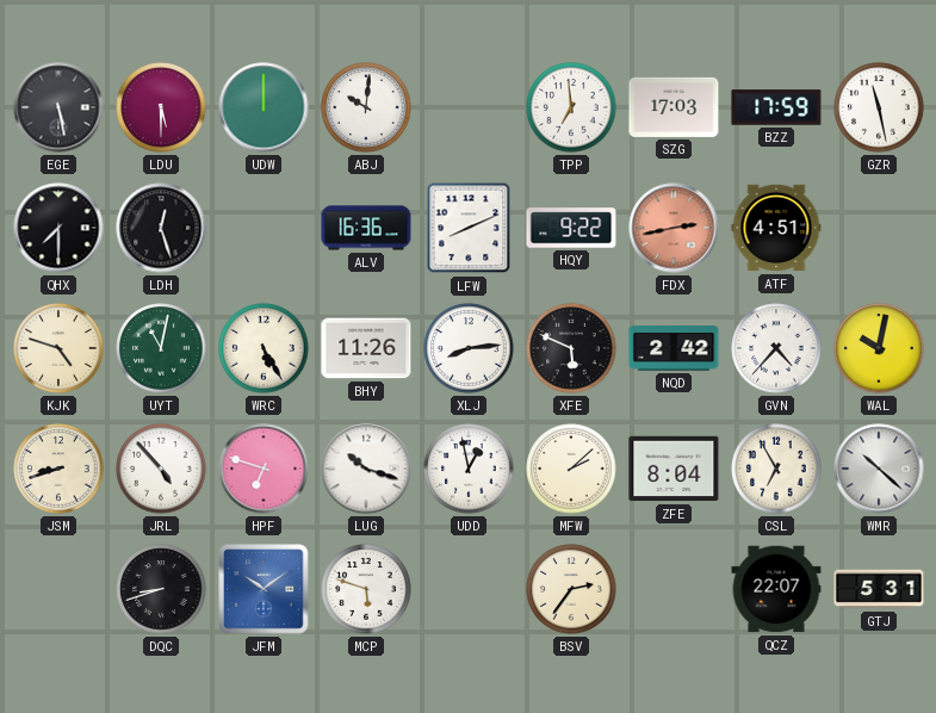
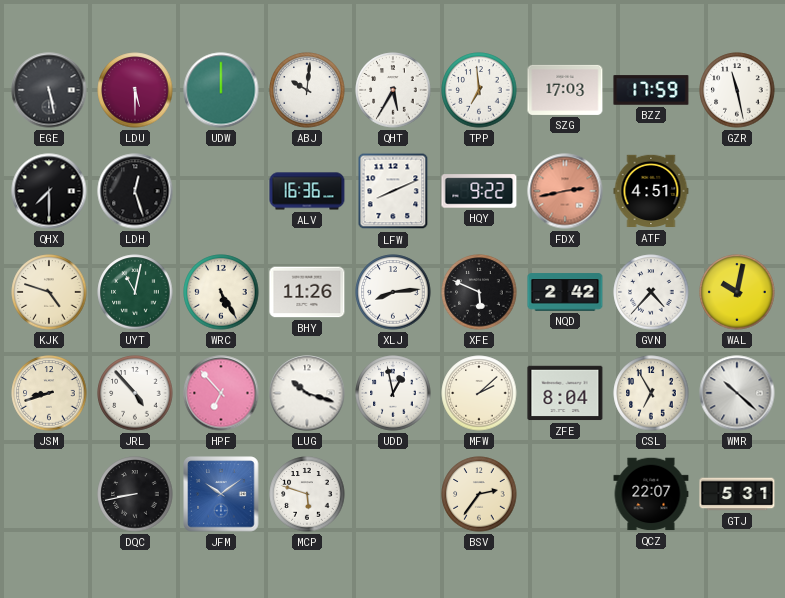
QHT: none -> 5:35
HPF: 6:48 -> 6:53
DQC: 8:42 -> 8:43
